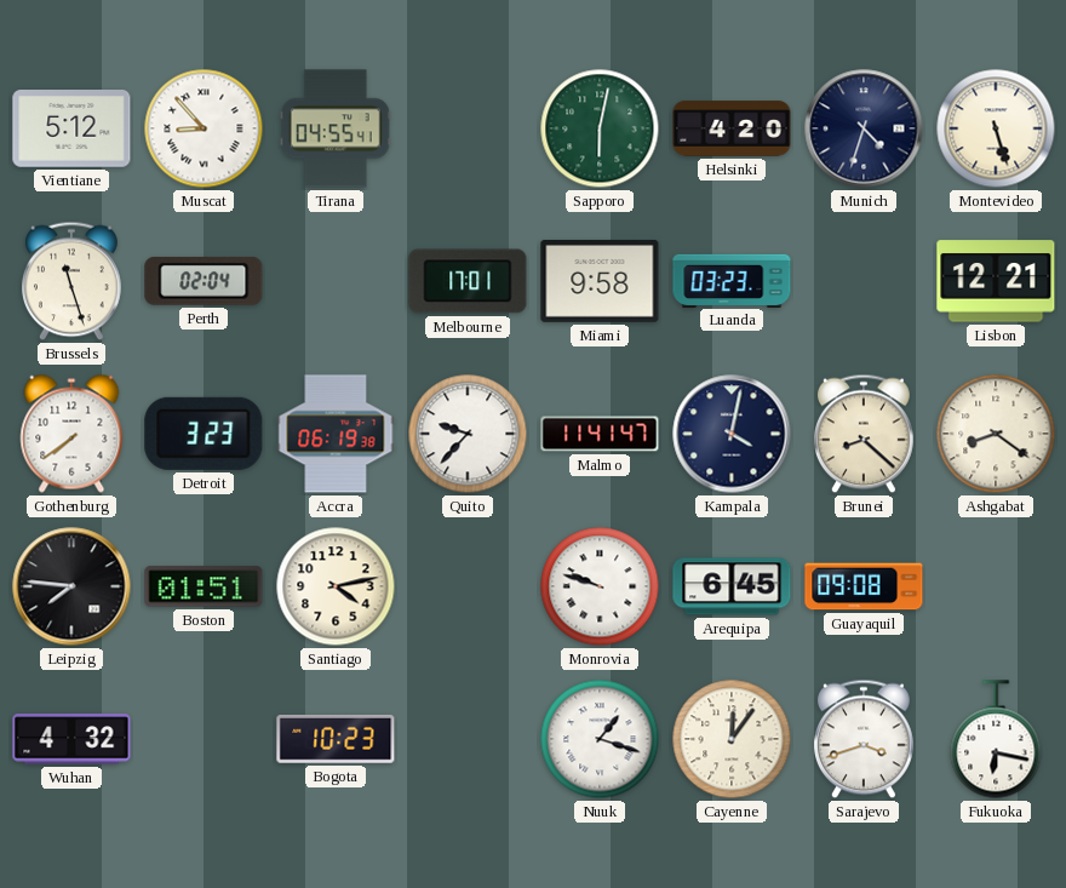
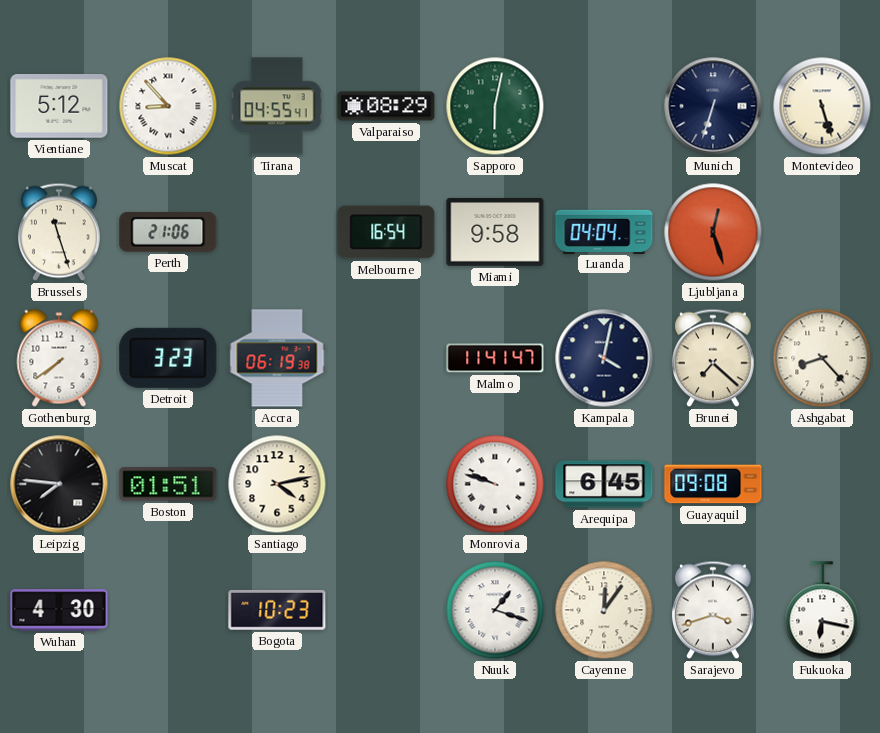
Valparaiso: none -> 08:29
Helsinki: 4:20 -> none
Munich: 4:33 -> 6:33
Perth: 02:04 -> 21:06
Melbourne: 17:01 -> 16:54
Luanda: 03:23 -> 04:04
Ljubljana: none -> 12:27
Lisbon: 12:21 -> none
Quito: 9:37 -> none
Brunei: 8:22 -> 7:22
Ashgabat: 8:21 -> 8:23
Wuhan: 4:32 -> 4:30
